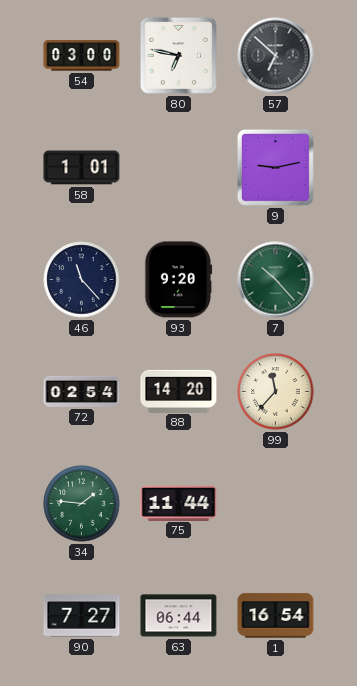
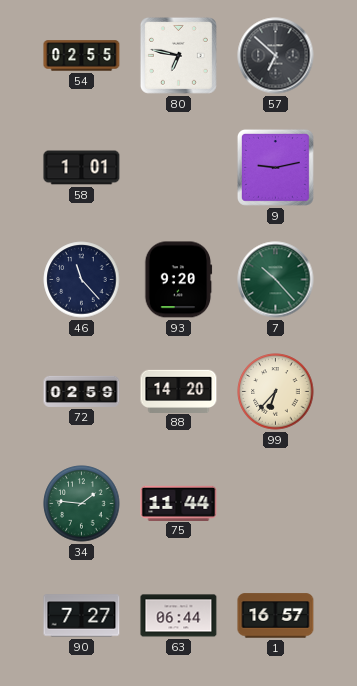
54: 03:00 -> 02:55
72: 02:54 -> 02:59
99: 11:37 -> 6:37
1: 16:54 -> 16:57
